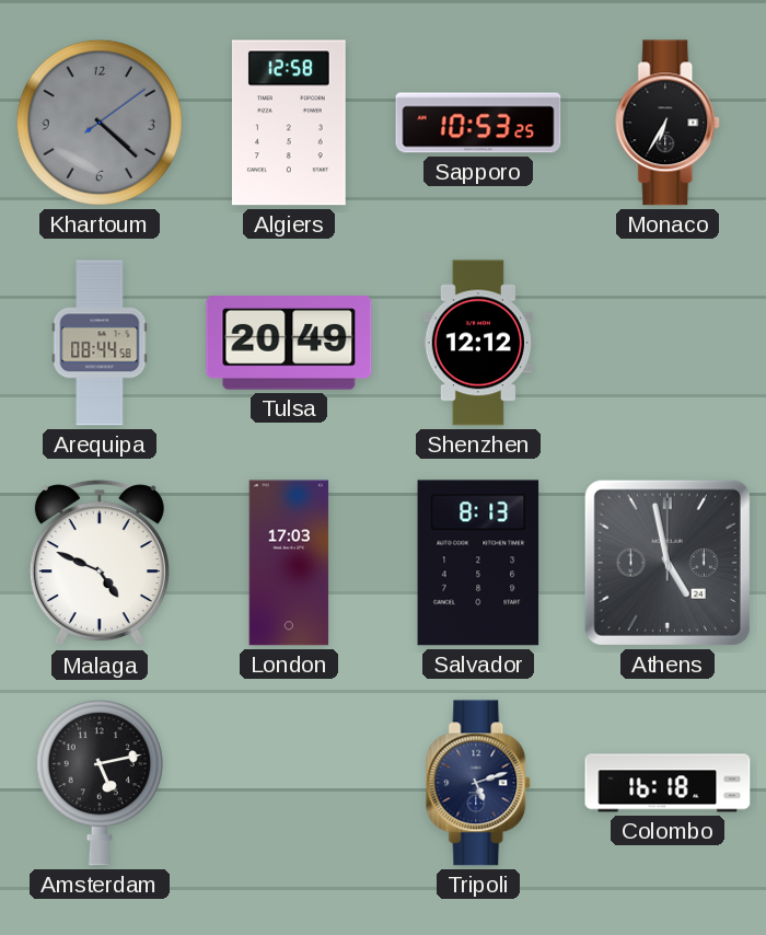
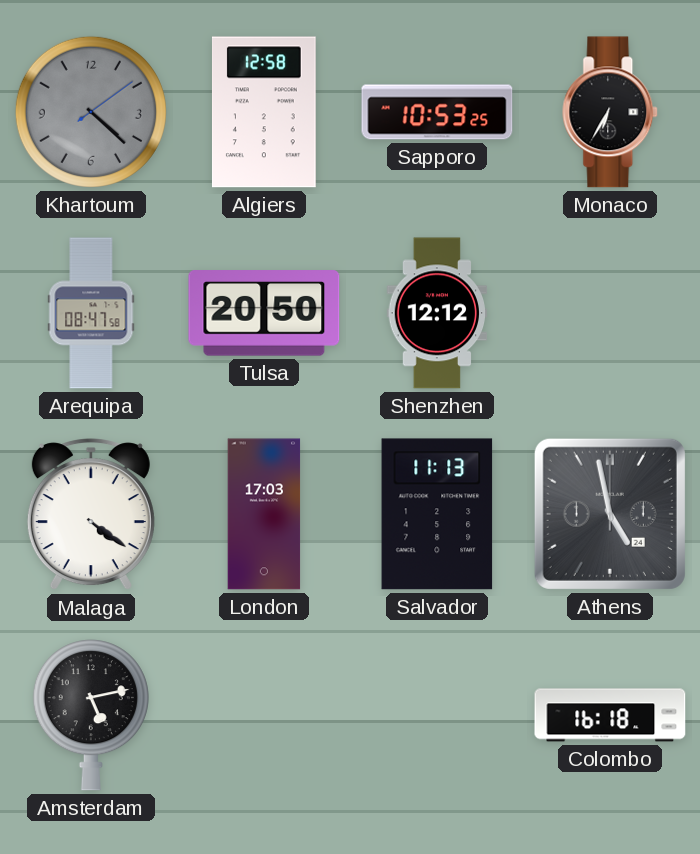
Arequipa: 08:44 -> 08:47
Tulsa: 20:49 -> 20:50
Malaga: 4:49 -> 4:21
Salvador: 8:13 -> 11:13
Tripoli: 5:12 -> none
